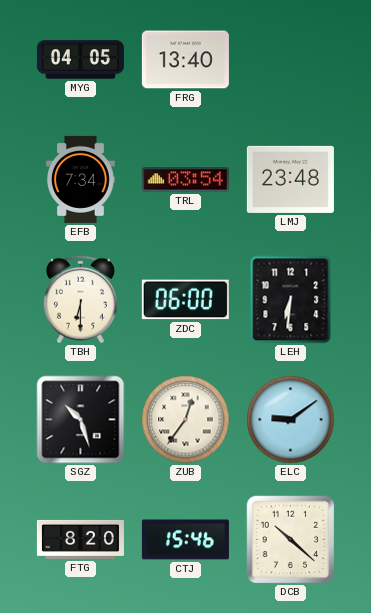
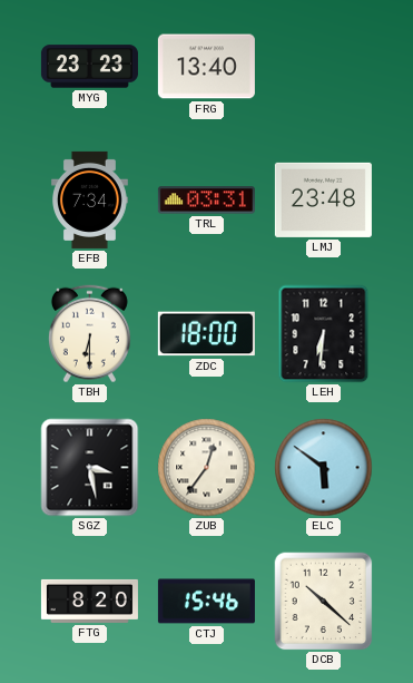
MYG: 04:05 -> 23:23
TRL: 03:54 -> 03:31
ZDC: 06:00 -> 18:00
SGZ: 10:27 -> 3:28
ELC: 9:09 -> 5:51
